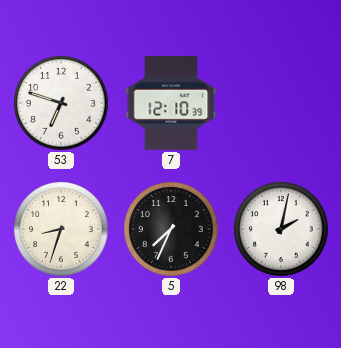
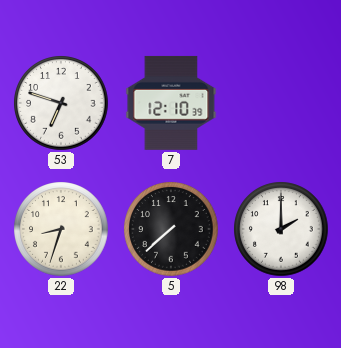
5: 7:34 -> 7:38
98: 2:02 -> 2:00
